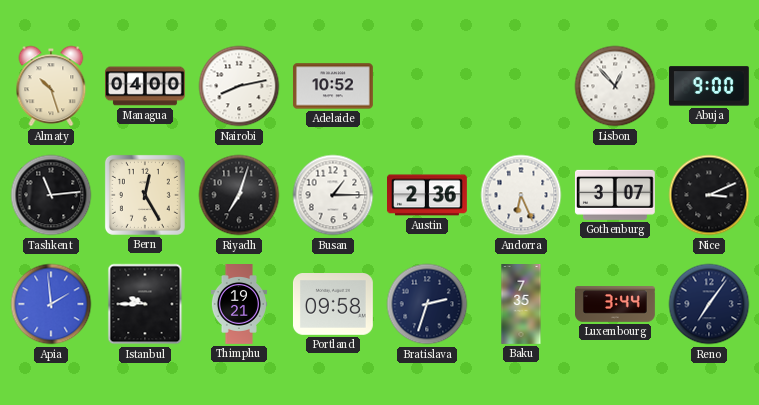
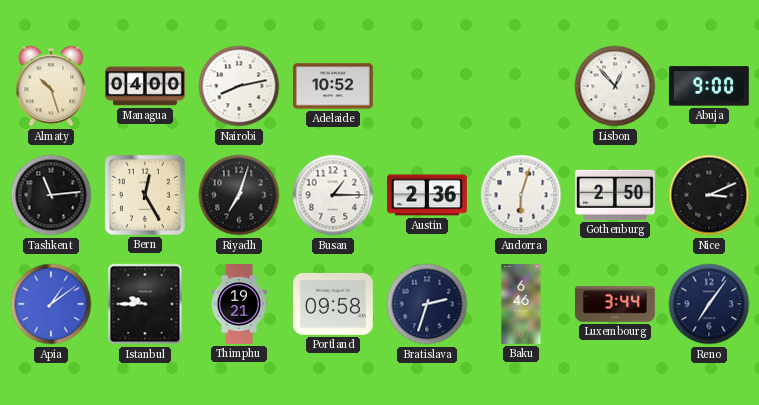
Andorra: 6:26 -> 6:03
Gothenburg: 3:07 -> 2:50
Apia: 1:59 -> 1:09
Baku: 7:35 -> 6:46
